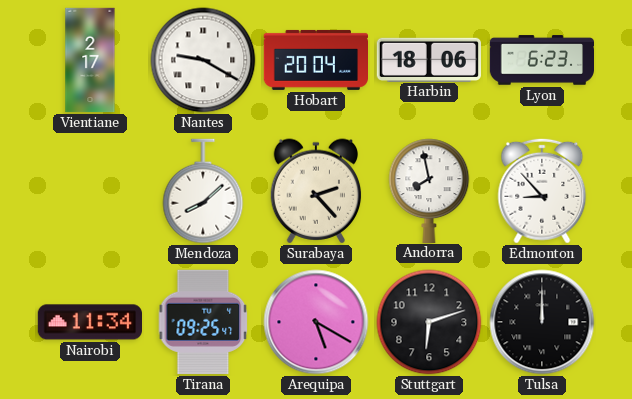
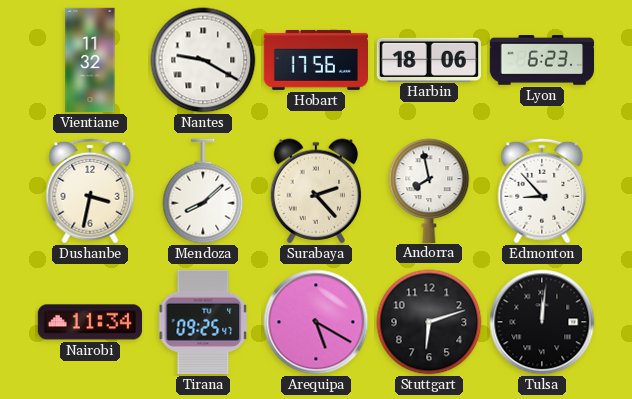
Vientiane: 2:17 -> 11:32
Hobart: 20:04 -> 17:56
Dushanbe: none -> 3:32
Tulsa: 12:00 -> 12:01
